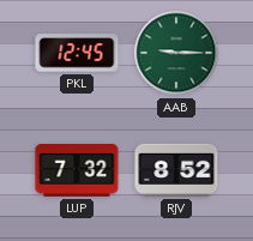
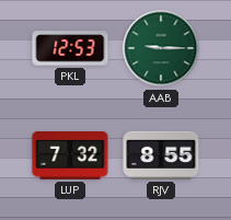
PKL: 12:45 -> 12:53
RJV: 8:52 -> 8:55
